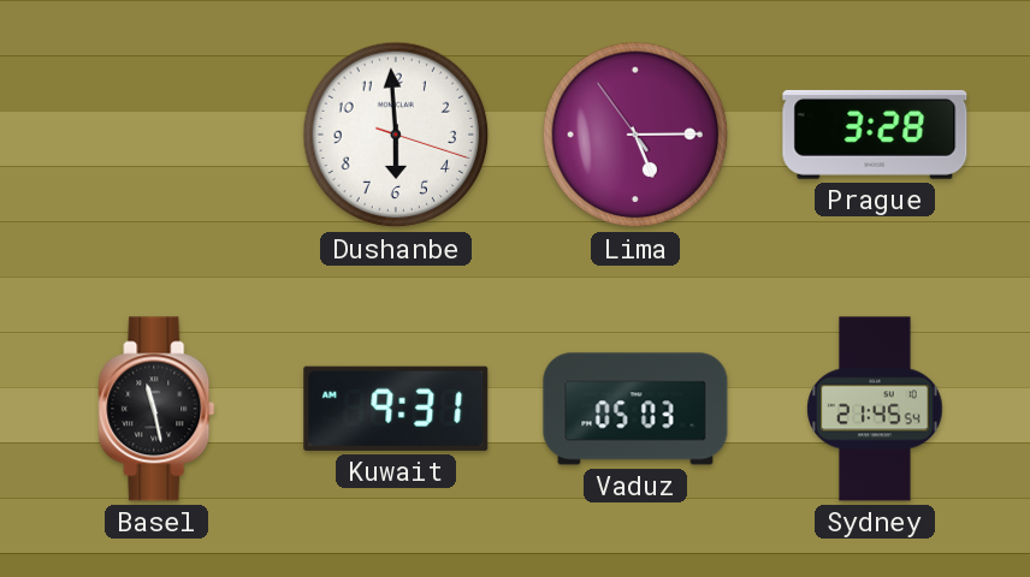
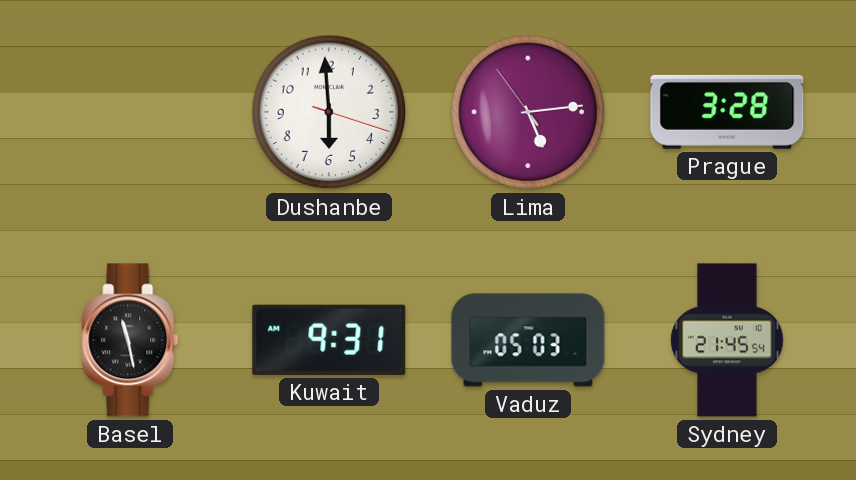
Lima: 5:14 -> 5:13
